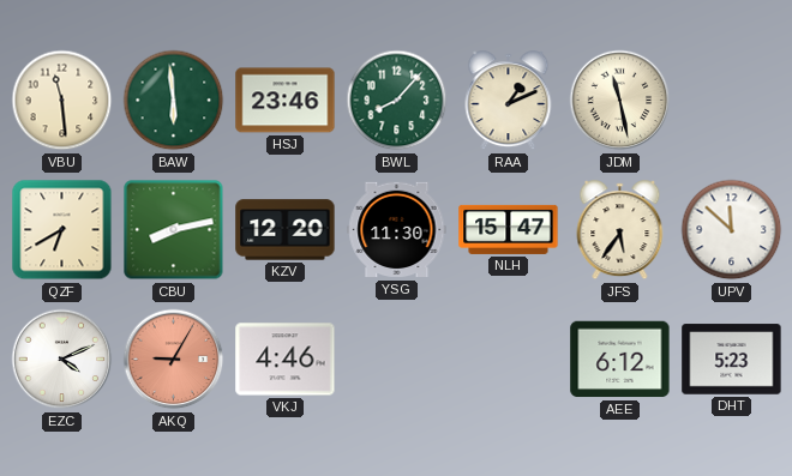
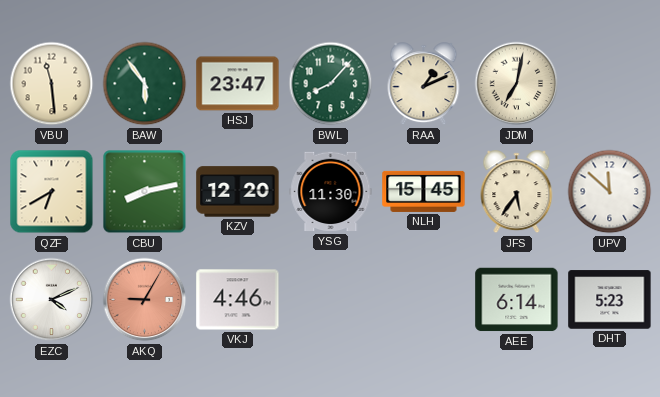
BAW: 5:59 -> 5:54
HSJ: 23:46 -> 23:47
JDM: 11:28 -> 7:02
NLH: 15:47 -> 15:45
AEE: 6:12 -> 6:14
